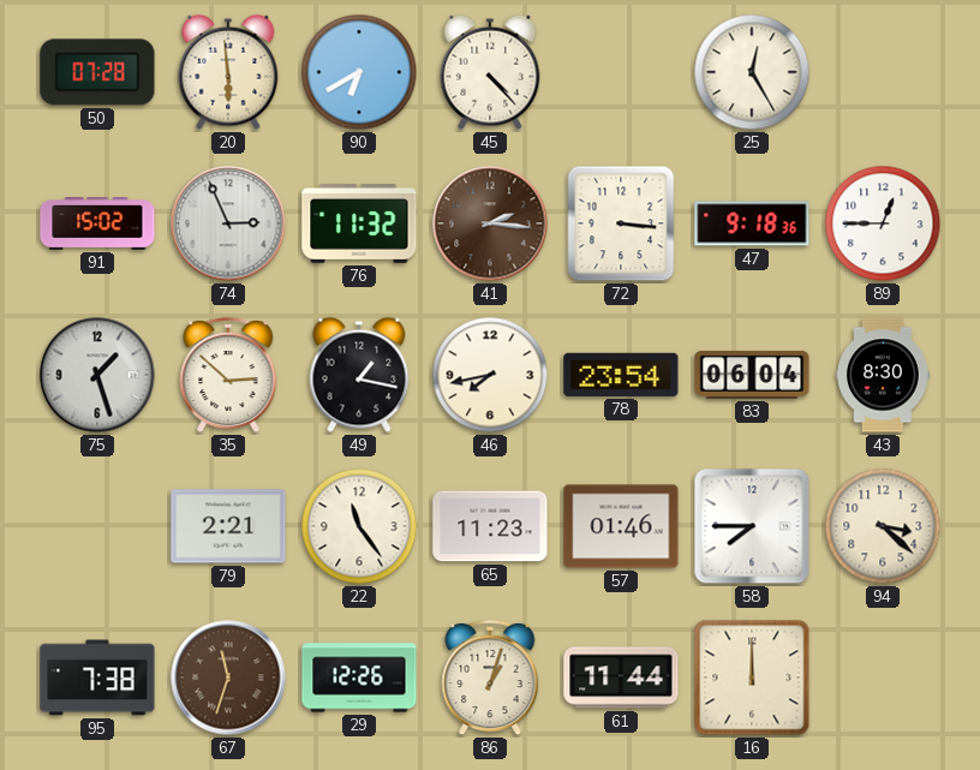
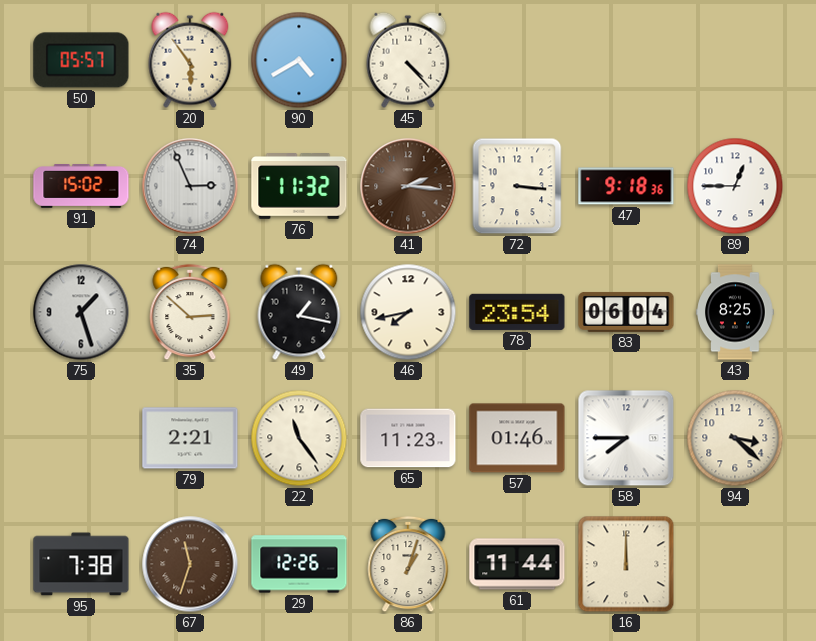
50: 07:28 -> 05:57
20: 5:59 -> 5:54
90: 6:40 -> 4:40
25: 12:25 -> none
43: 8:30 -> 8:25
